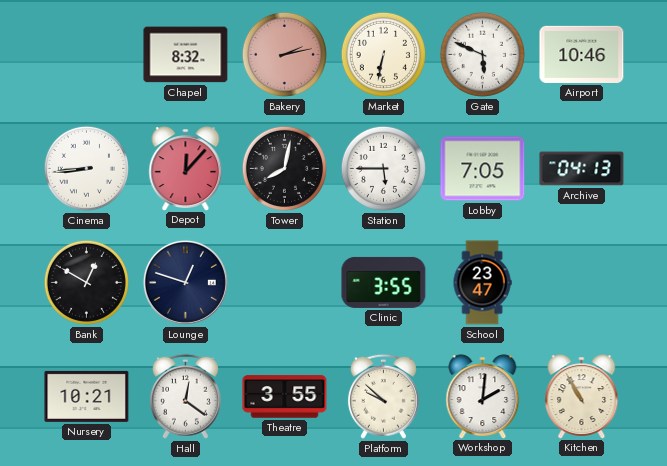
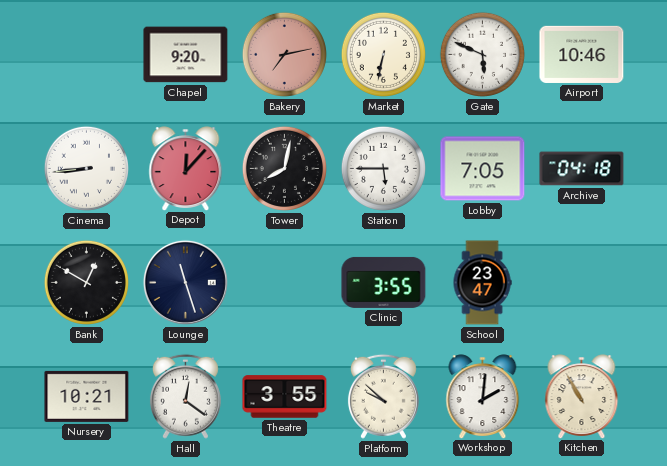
Chapel: 8:32 -> 9:20
Bakery: 2:13 -> 7:13
Archive: 04:13 -> 04:18
Lounge: 12:48 -> 11:27
